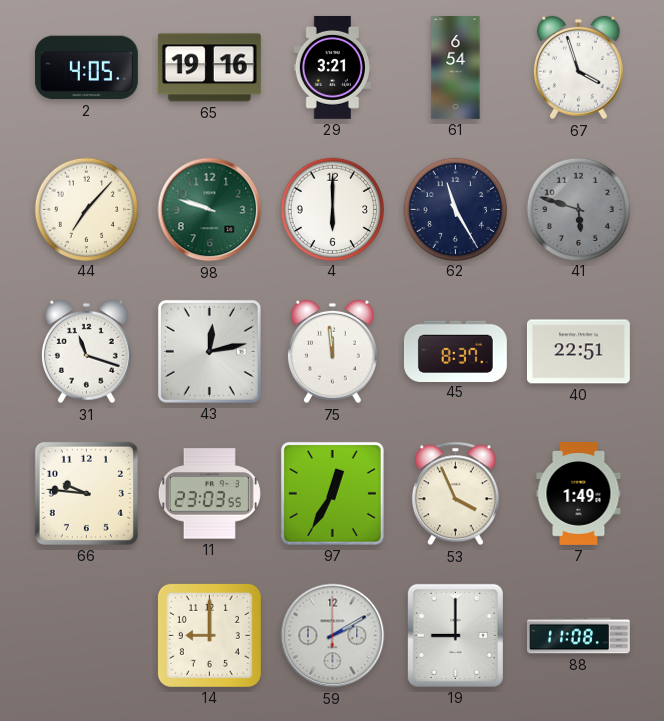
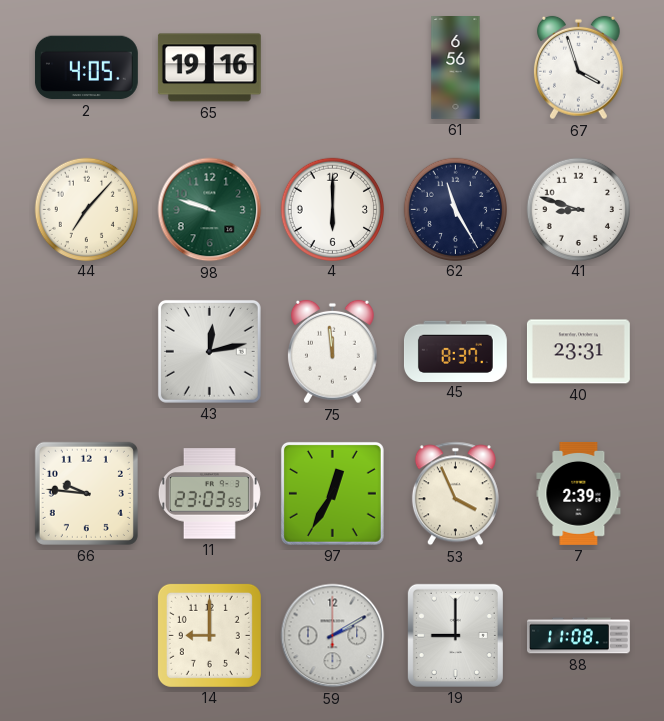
29: 3:21 -> none
61: 6:54 -> 6:56
41: 5:48 -> 8:48
41 dial: grey -> white
31: 11:18 -> none
40: 22:51 -> 23:31
7: 1:49 -> 2:39
